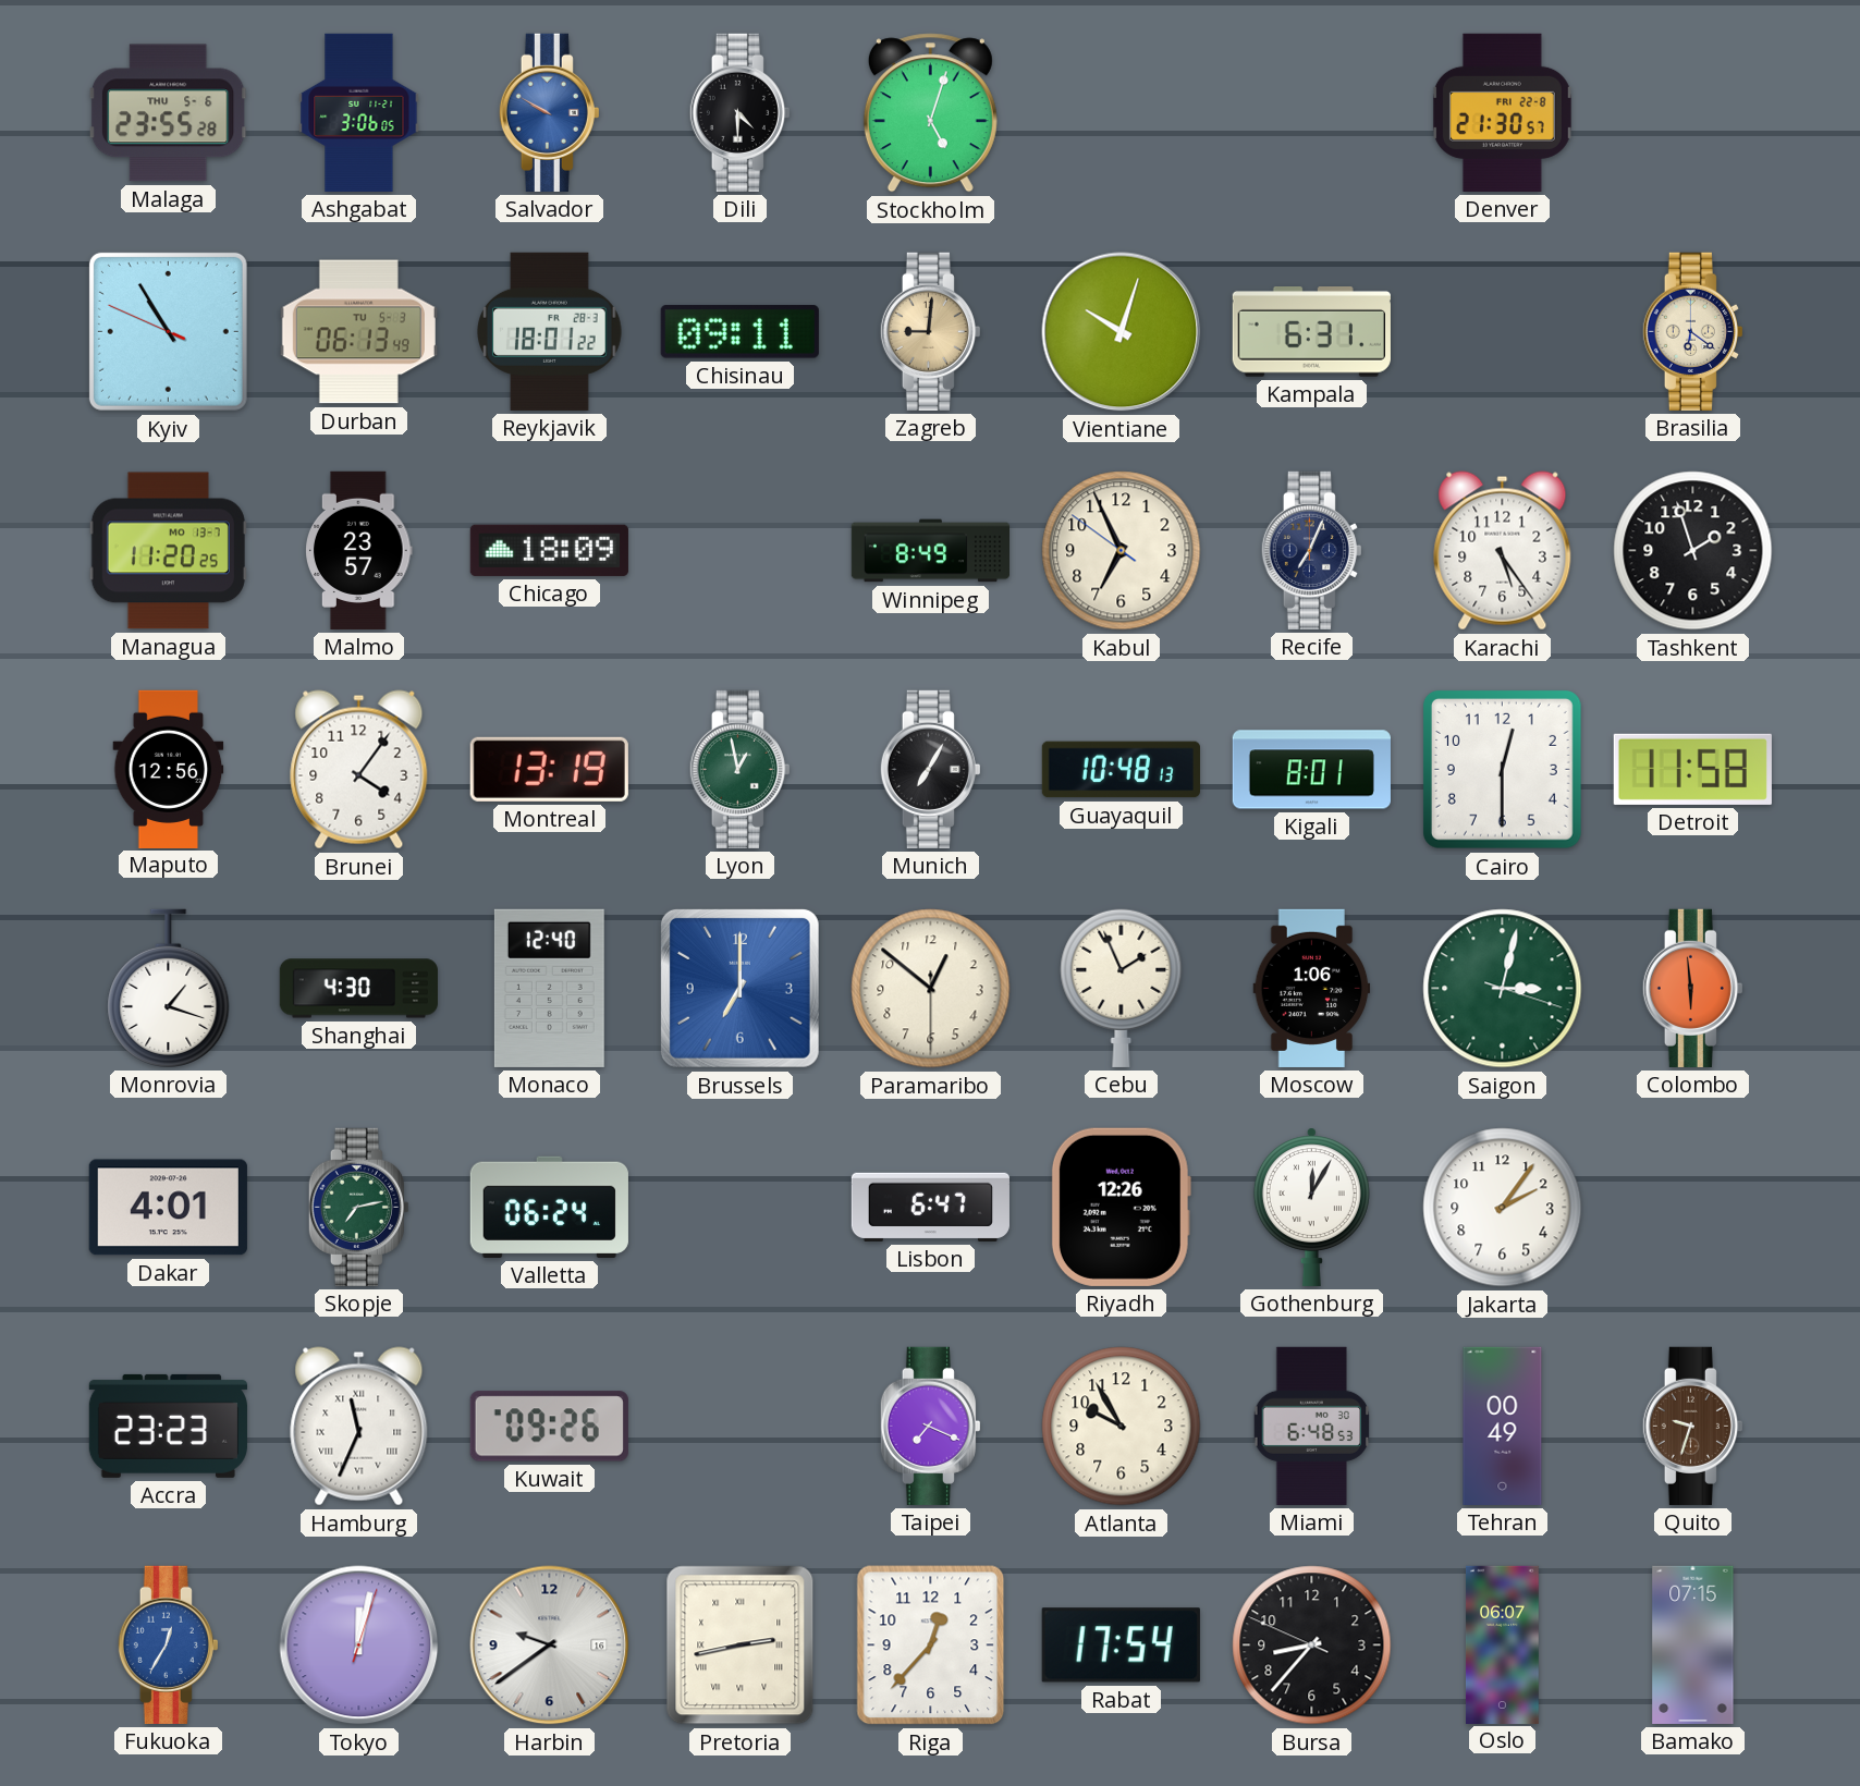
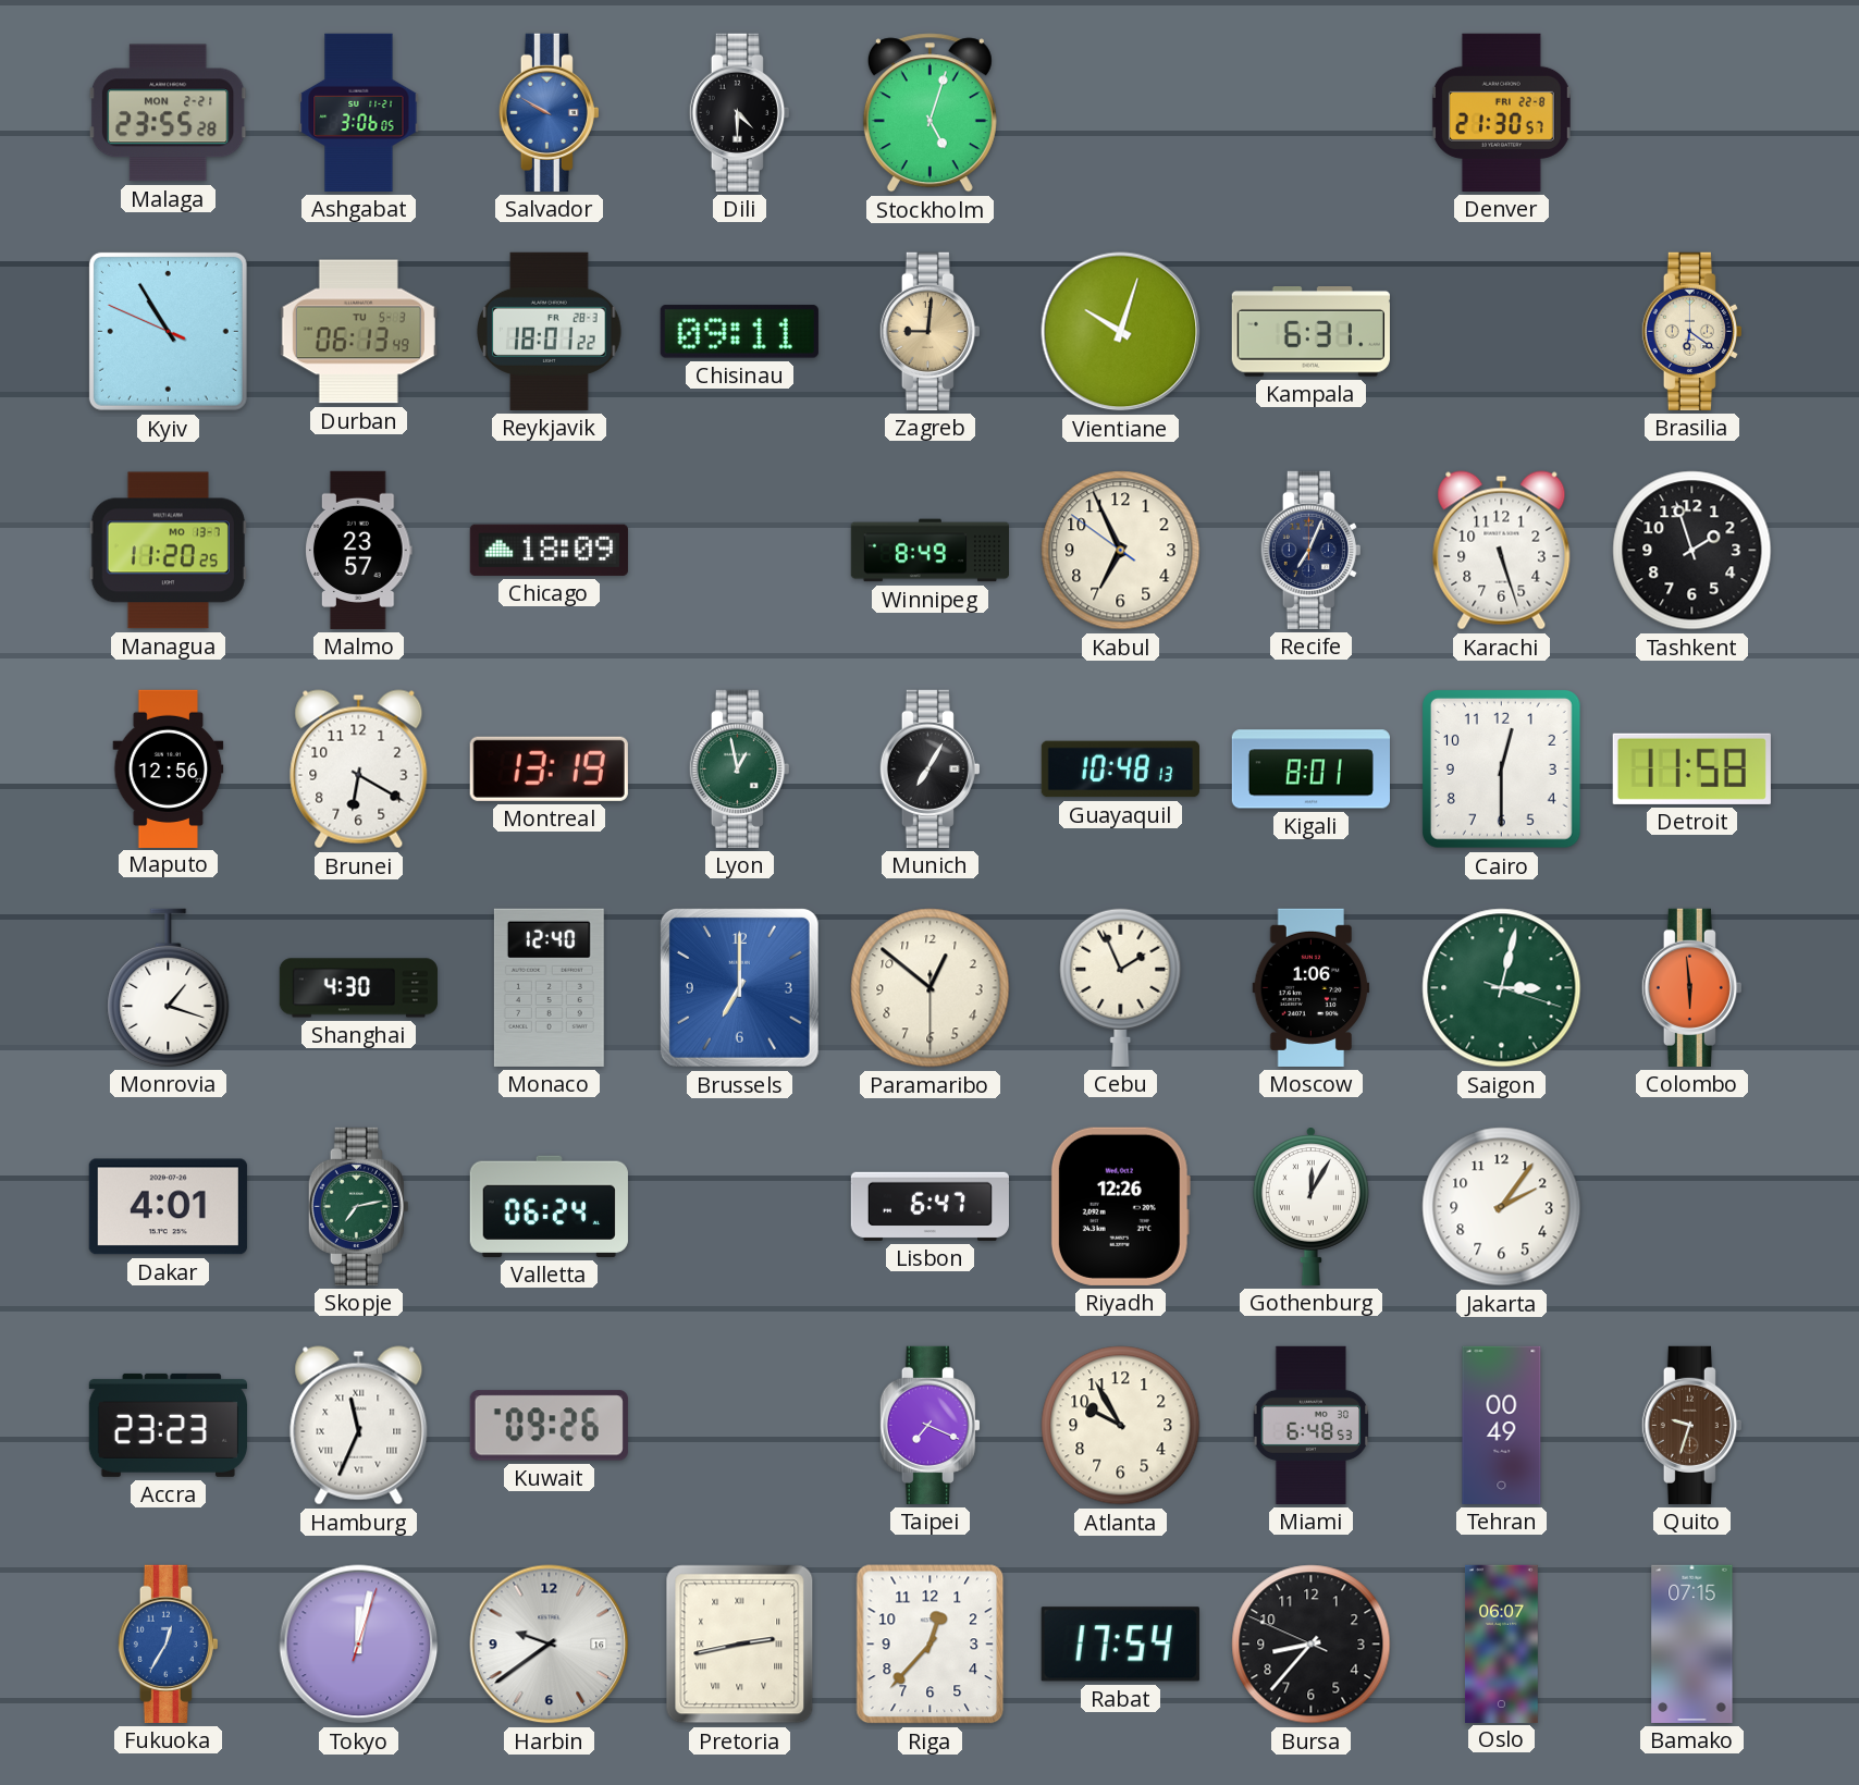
Malaga date: THU 5-6 -> MON 2-21
Karachi: 5:24 -> 5:27
Brunei: 4:06 -> 6:20
